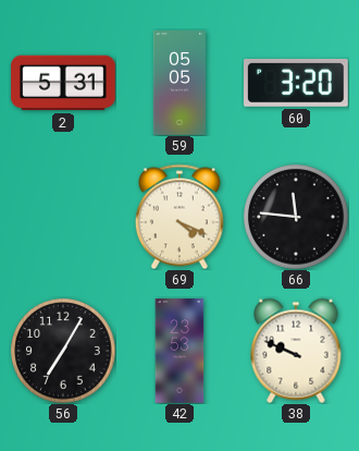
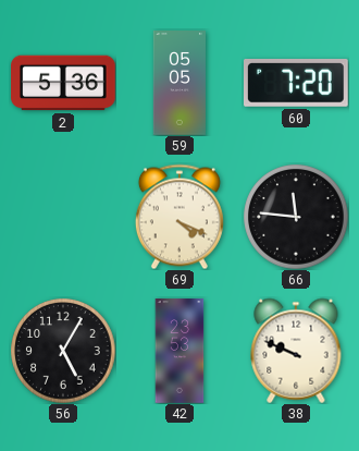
2: 5:31 -> 5:36
60: 3:20 -> 7:20
56: 7:05 -> 5:05
